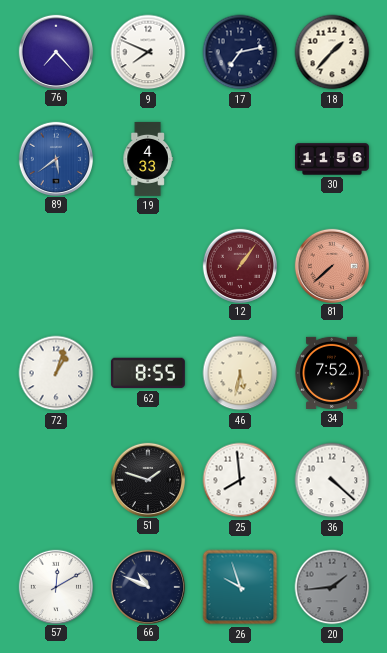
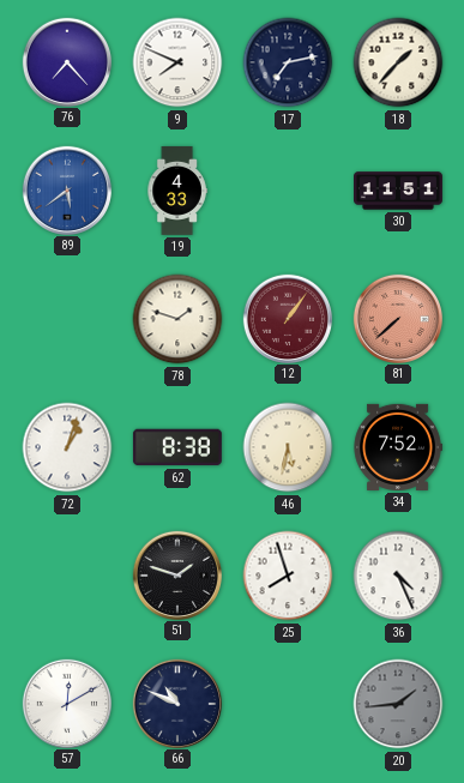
30: 11:56 -> 11:51
78: none -> 1:48
62: 8:55 -> 8:38
25: 7:59 -> 7:57
36: 4:22 -> 4:26
26: 9:57 -> none
